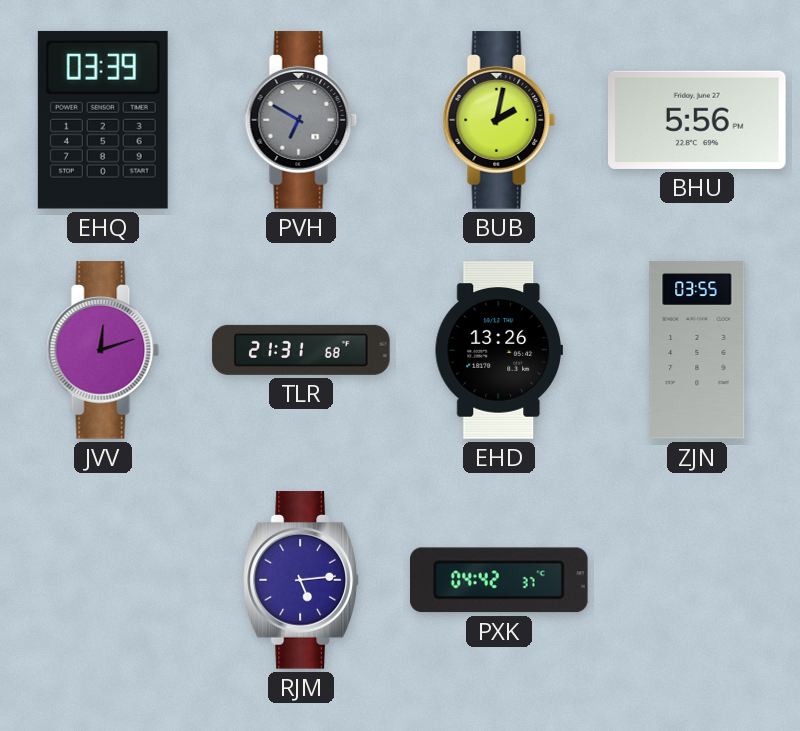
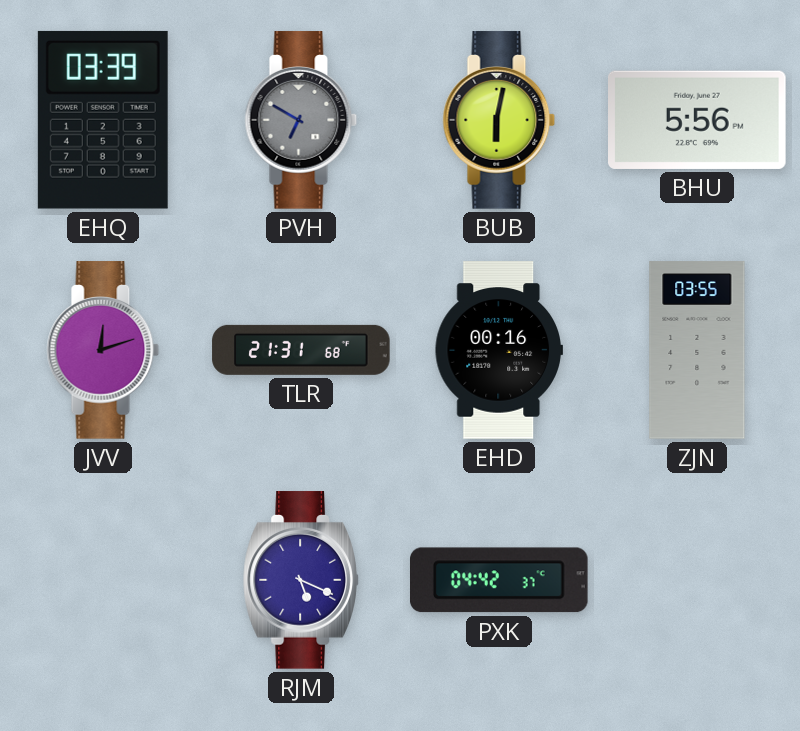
BUB: 2:02 -> 6:02
EHD: 13:26 -> 00:16
RJM: 5:14 -> 5:19
